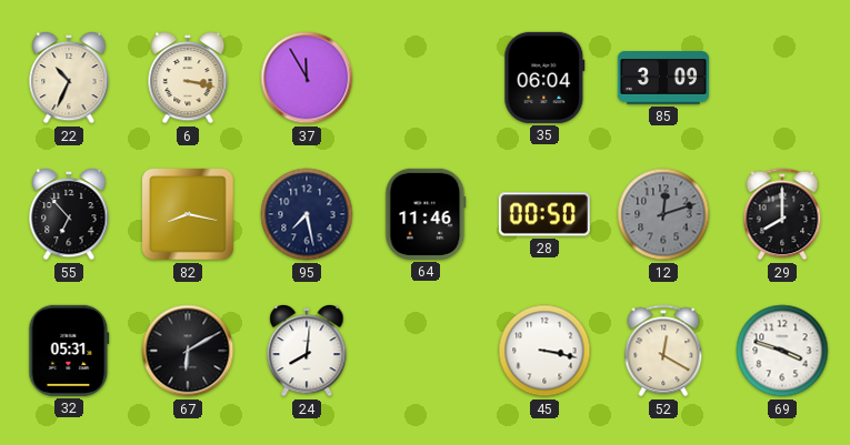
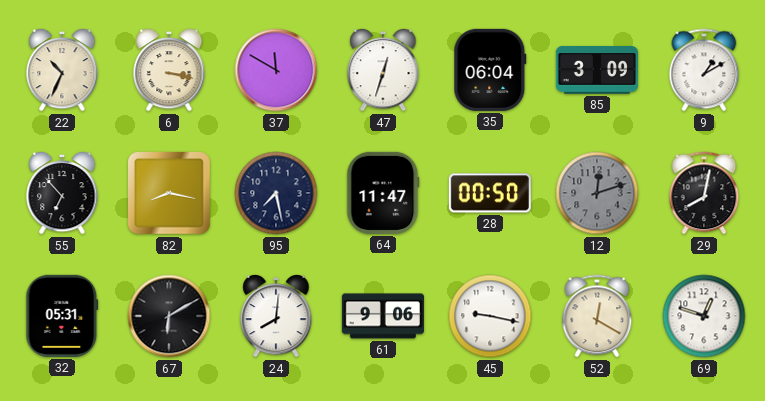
37: 11:55 -> 11:50
47: none -> 12:33
9: none -> 1:10
64: 11:46 -> 11:47
29: 8:00 -> 8:02
61: none -> 9:06
45: 3:17 -> 9:17
69: 3:48 -> 12:48
